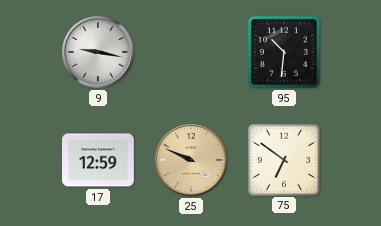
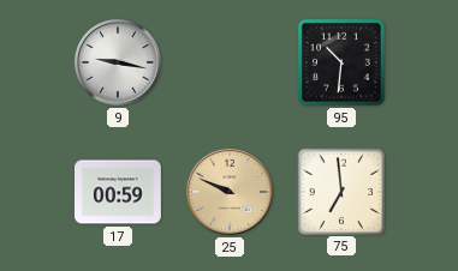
17: 12:59 -> 00:59
75: 6:51 -> 6:59
